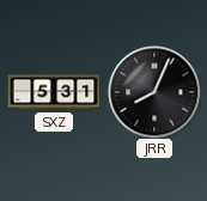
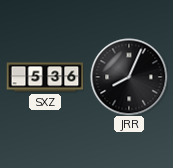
SXZ: 5:31 -> 5:36
